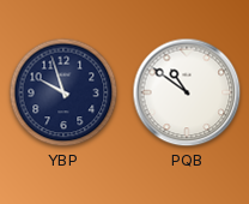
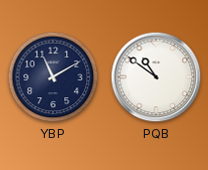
YBP: 9:57 -> 11:10
